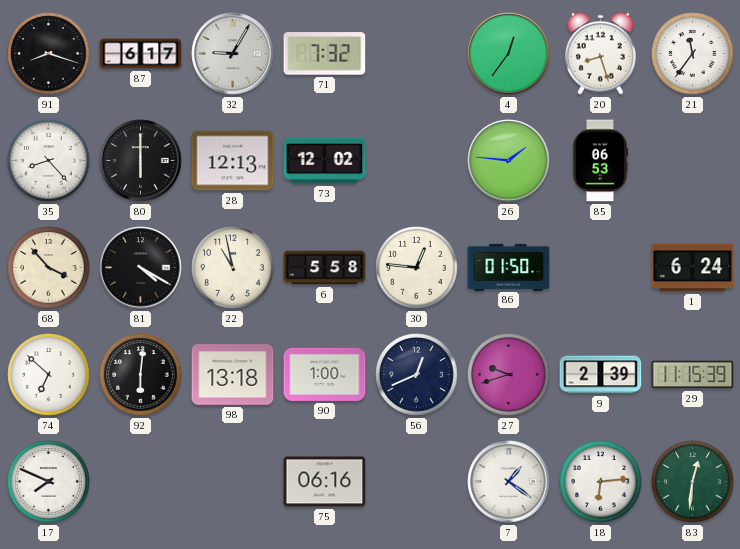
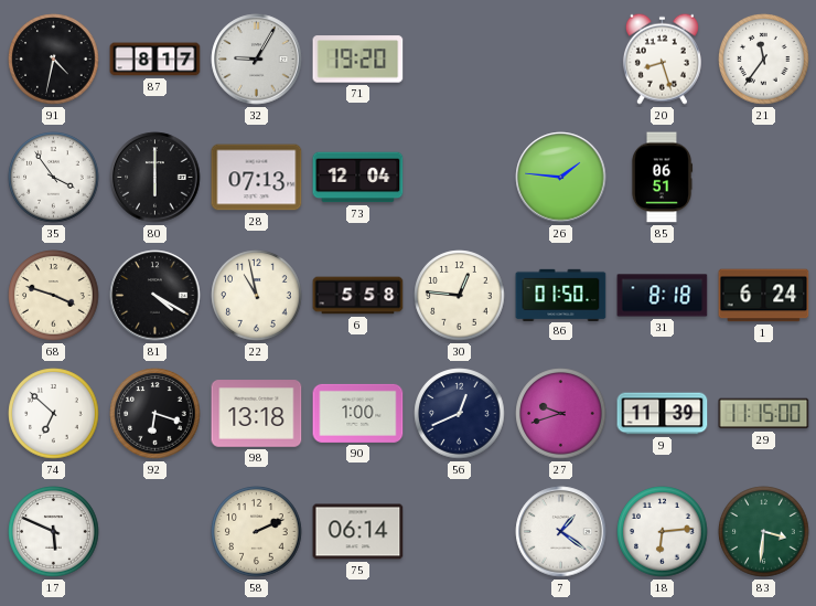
91: 8:18 -> 4:32
87: 6:17 -> 8:17
71: 7:32 -> 19:20
4: 12:36 -> none
35: 8:23 -> 3:54
28: 12:13 -> 07:13
73: 12:02 -> 12:04
85: 06:53 -> 06:51
68: 3:53 -> 3:48
31: none -> 8:18
92: 6:01 -> 6:18
9: 2:39 -> 11:39
29: 11:15:39 -> 11:15:00
17: 7:49 -> 5:49
58: none -> 2:11
75: 06:16 -> 06:14
83: 12:31 -> 3:31
